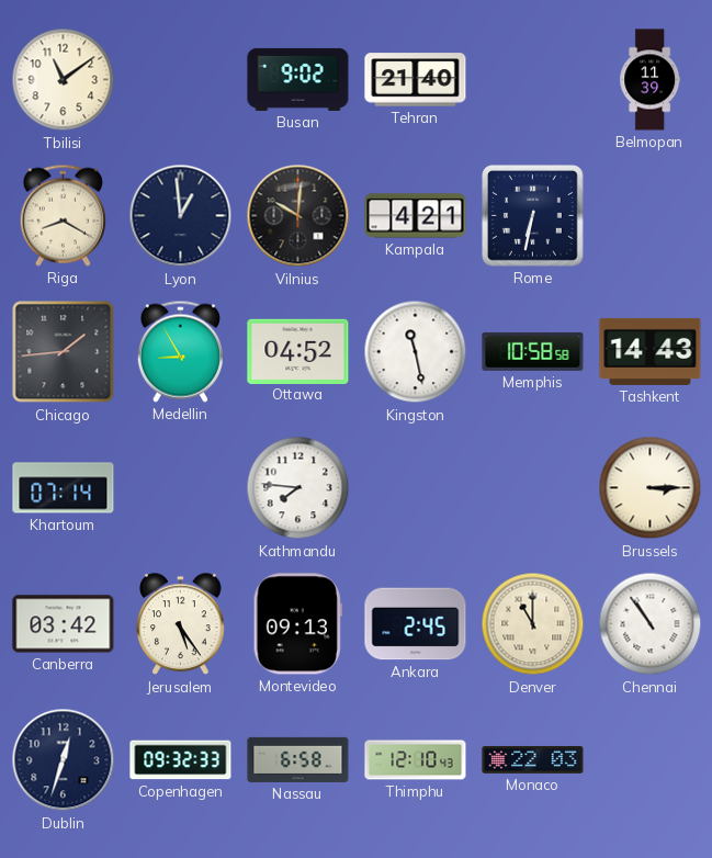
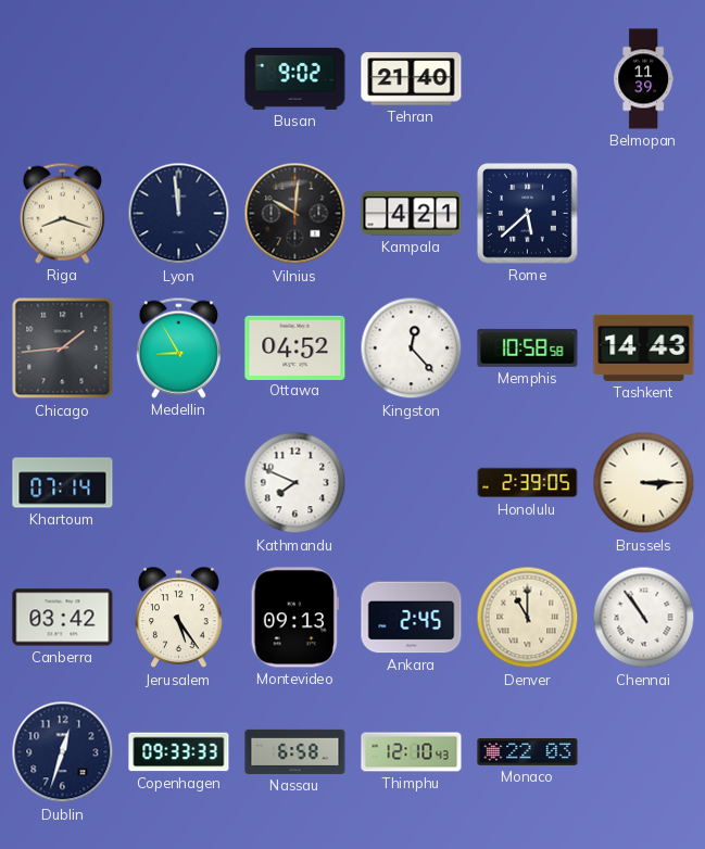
Tbilisi: 11:09 -> none
Riga: 8:20 -> 8:18
Lyon: 12:59 -> 11:59
Rome: 6:32 -> 5:38
Kingston: 11:28 -> 12:23
Kathmandu: 7:46 -> 7:49
Honolulu: none -> 2:39
Copenhagen: 09:32 -> 09:33
